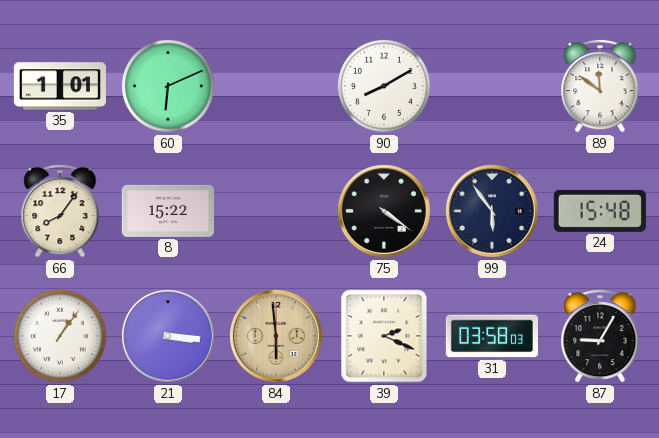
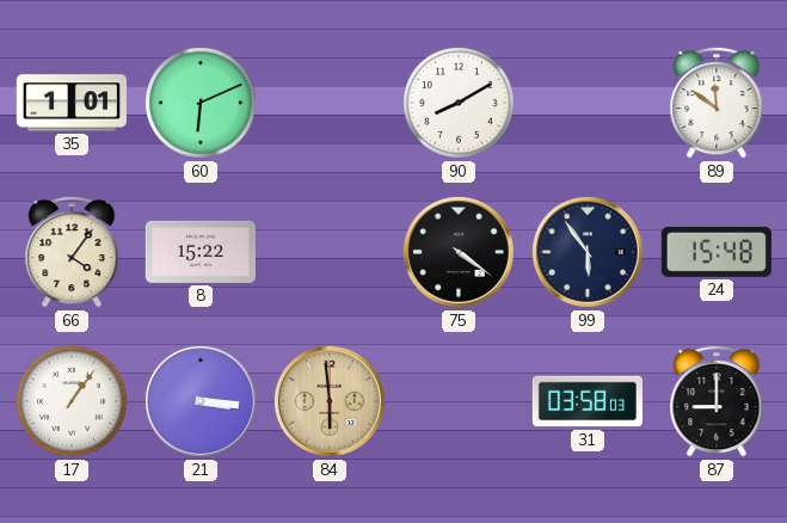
66: 8:06 -> 4:06
39: 2:19 -> none
87: 9:05 -> 9:00
